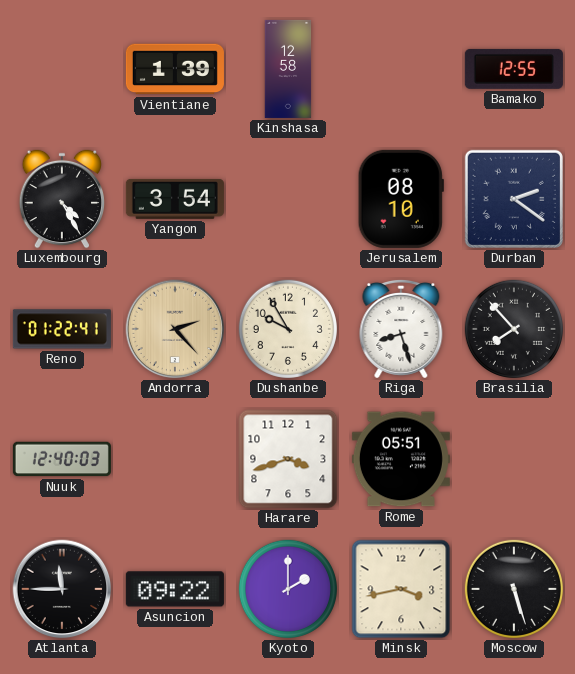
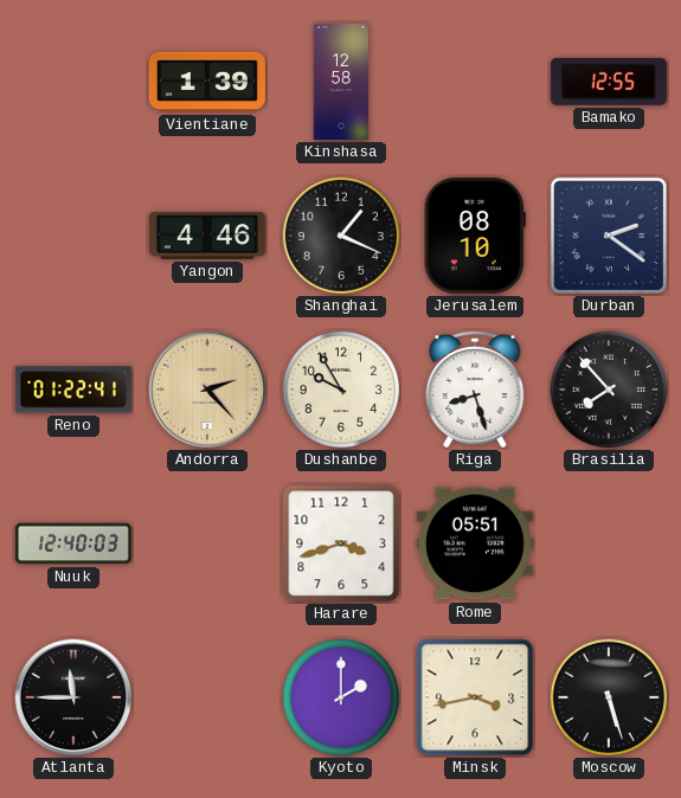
Luxembourg: 4:25 -> none
Yangon: 3:54 -> 4:46
Shanghai: none -> 1:19
Asuncion: 09:22 -> none
